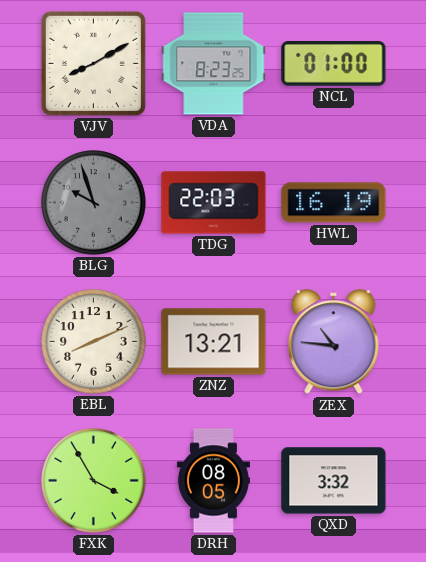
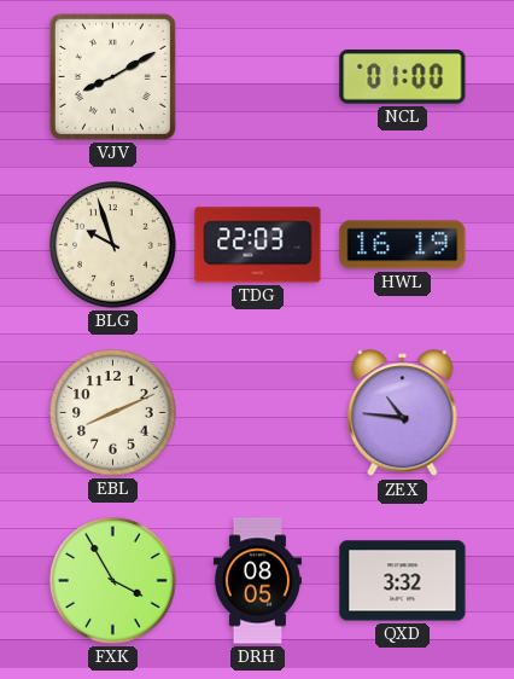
VDA: 8:23 -> none
BLG dial: grey -> cream
ZNZ: 13:21 -> none
